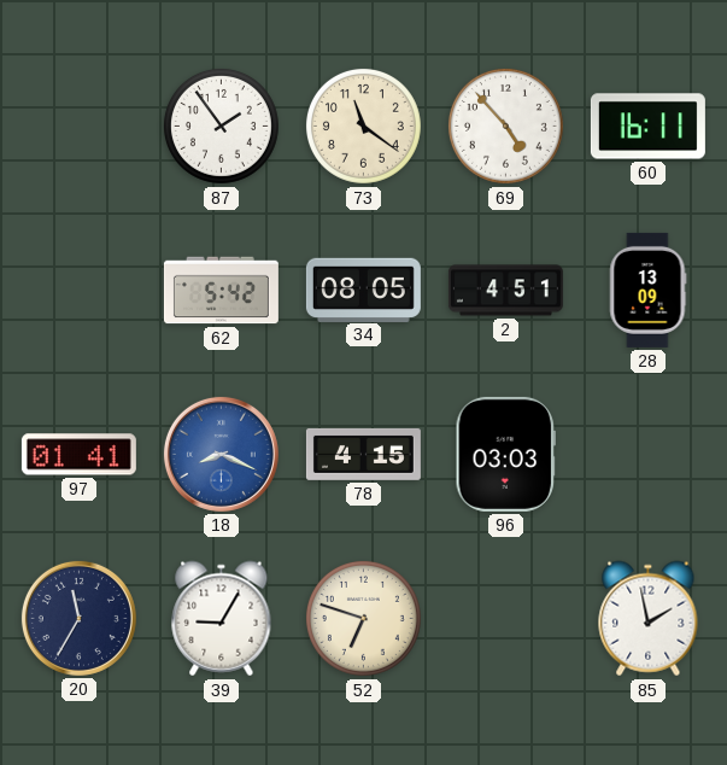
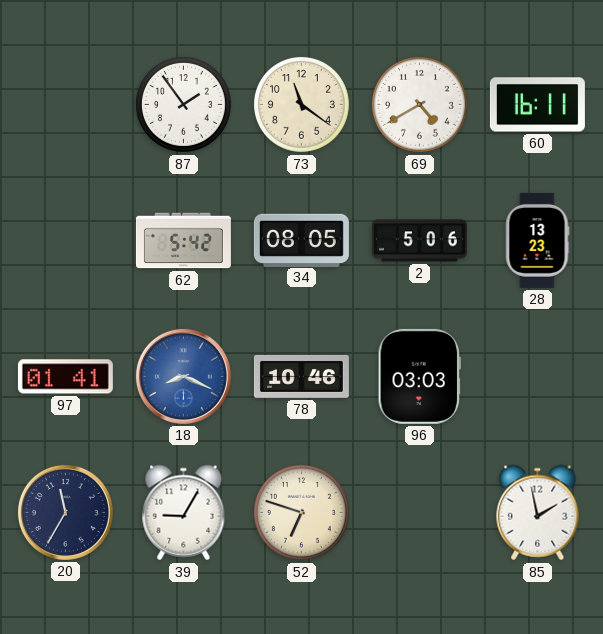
69: 4:53 -> 4:40
2: 4:51 -> 5:06
28: 13:09 -> 13:23
78: 4:15 -> 10:46
